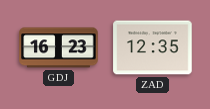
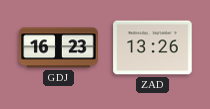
ZAD: 12:35 -> 13:26
